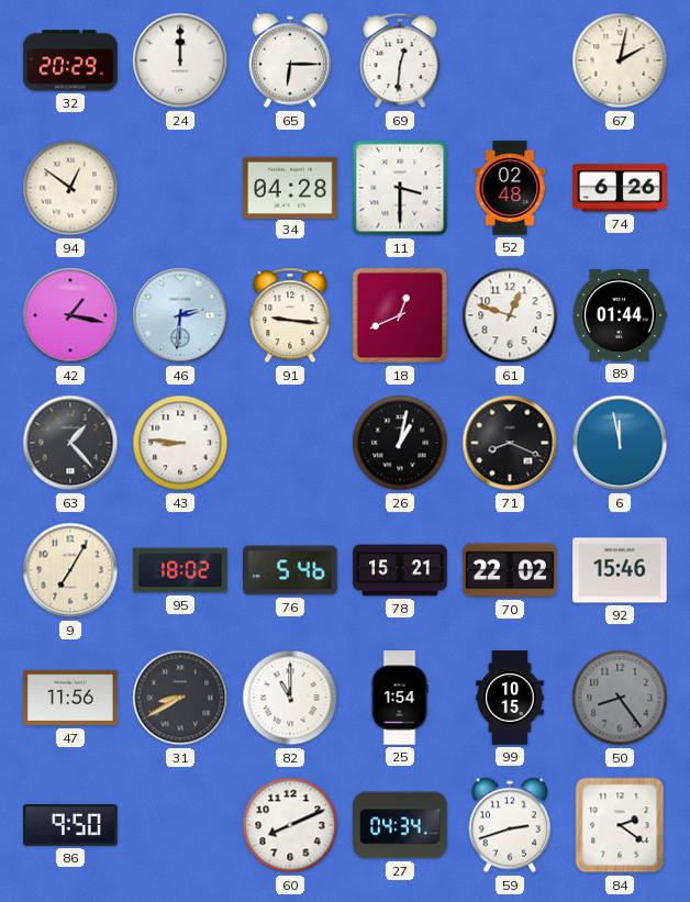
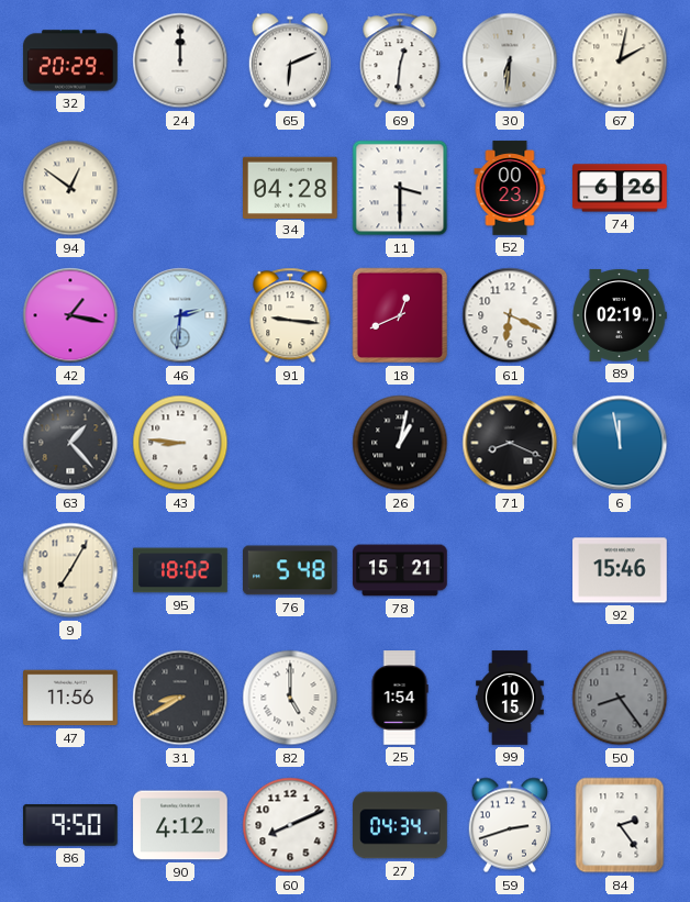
65: 6:15 -> 6:11
30: none -> 6:31
52: 02:48 -> 00:23
61: 12:48 -> 6:19
89: 01:44 -> 02:19
76: 5:46 -> 5:48
70: 22:02 -> none
82: 11:00 -> 5:00
90: none -> 4:12
84: 2:21 -> 2:24
